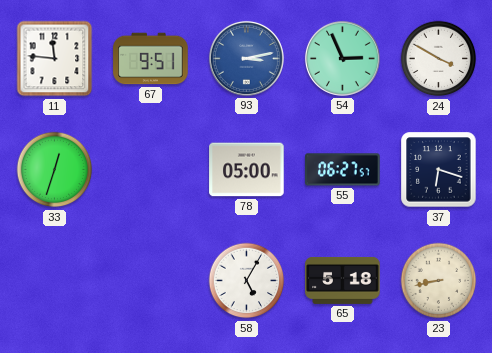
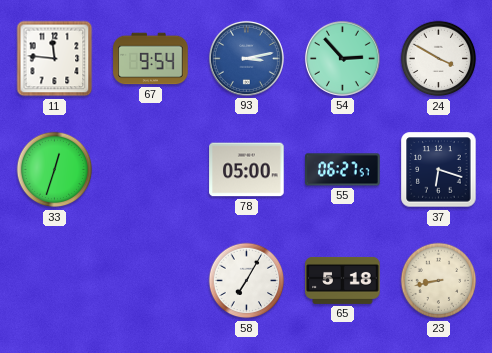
67: 9:51 -> 9:54
54: 2:56 -> 2:53
58: 5:05 -> 7:05
